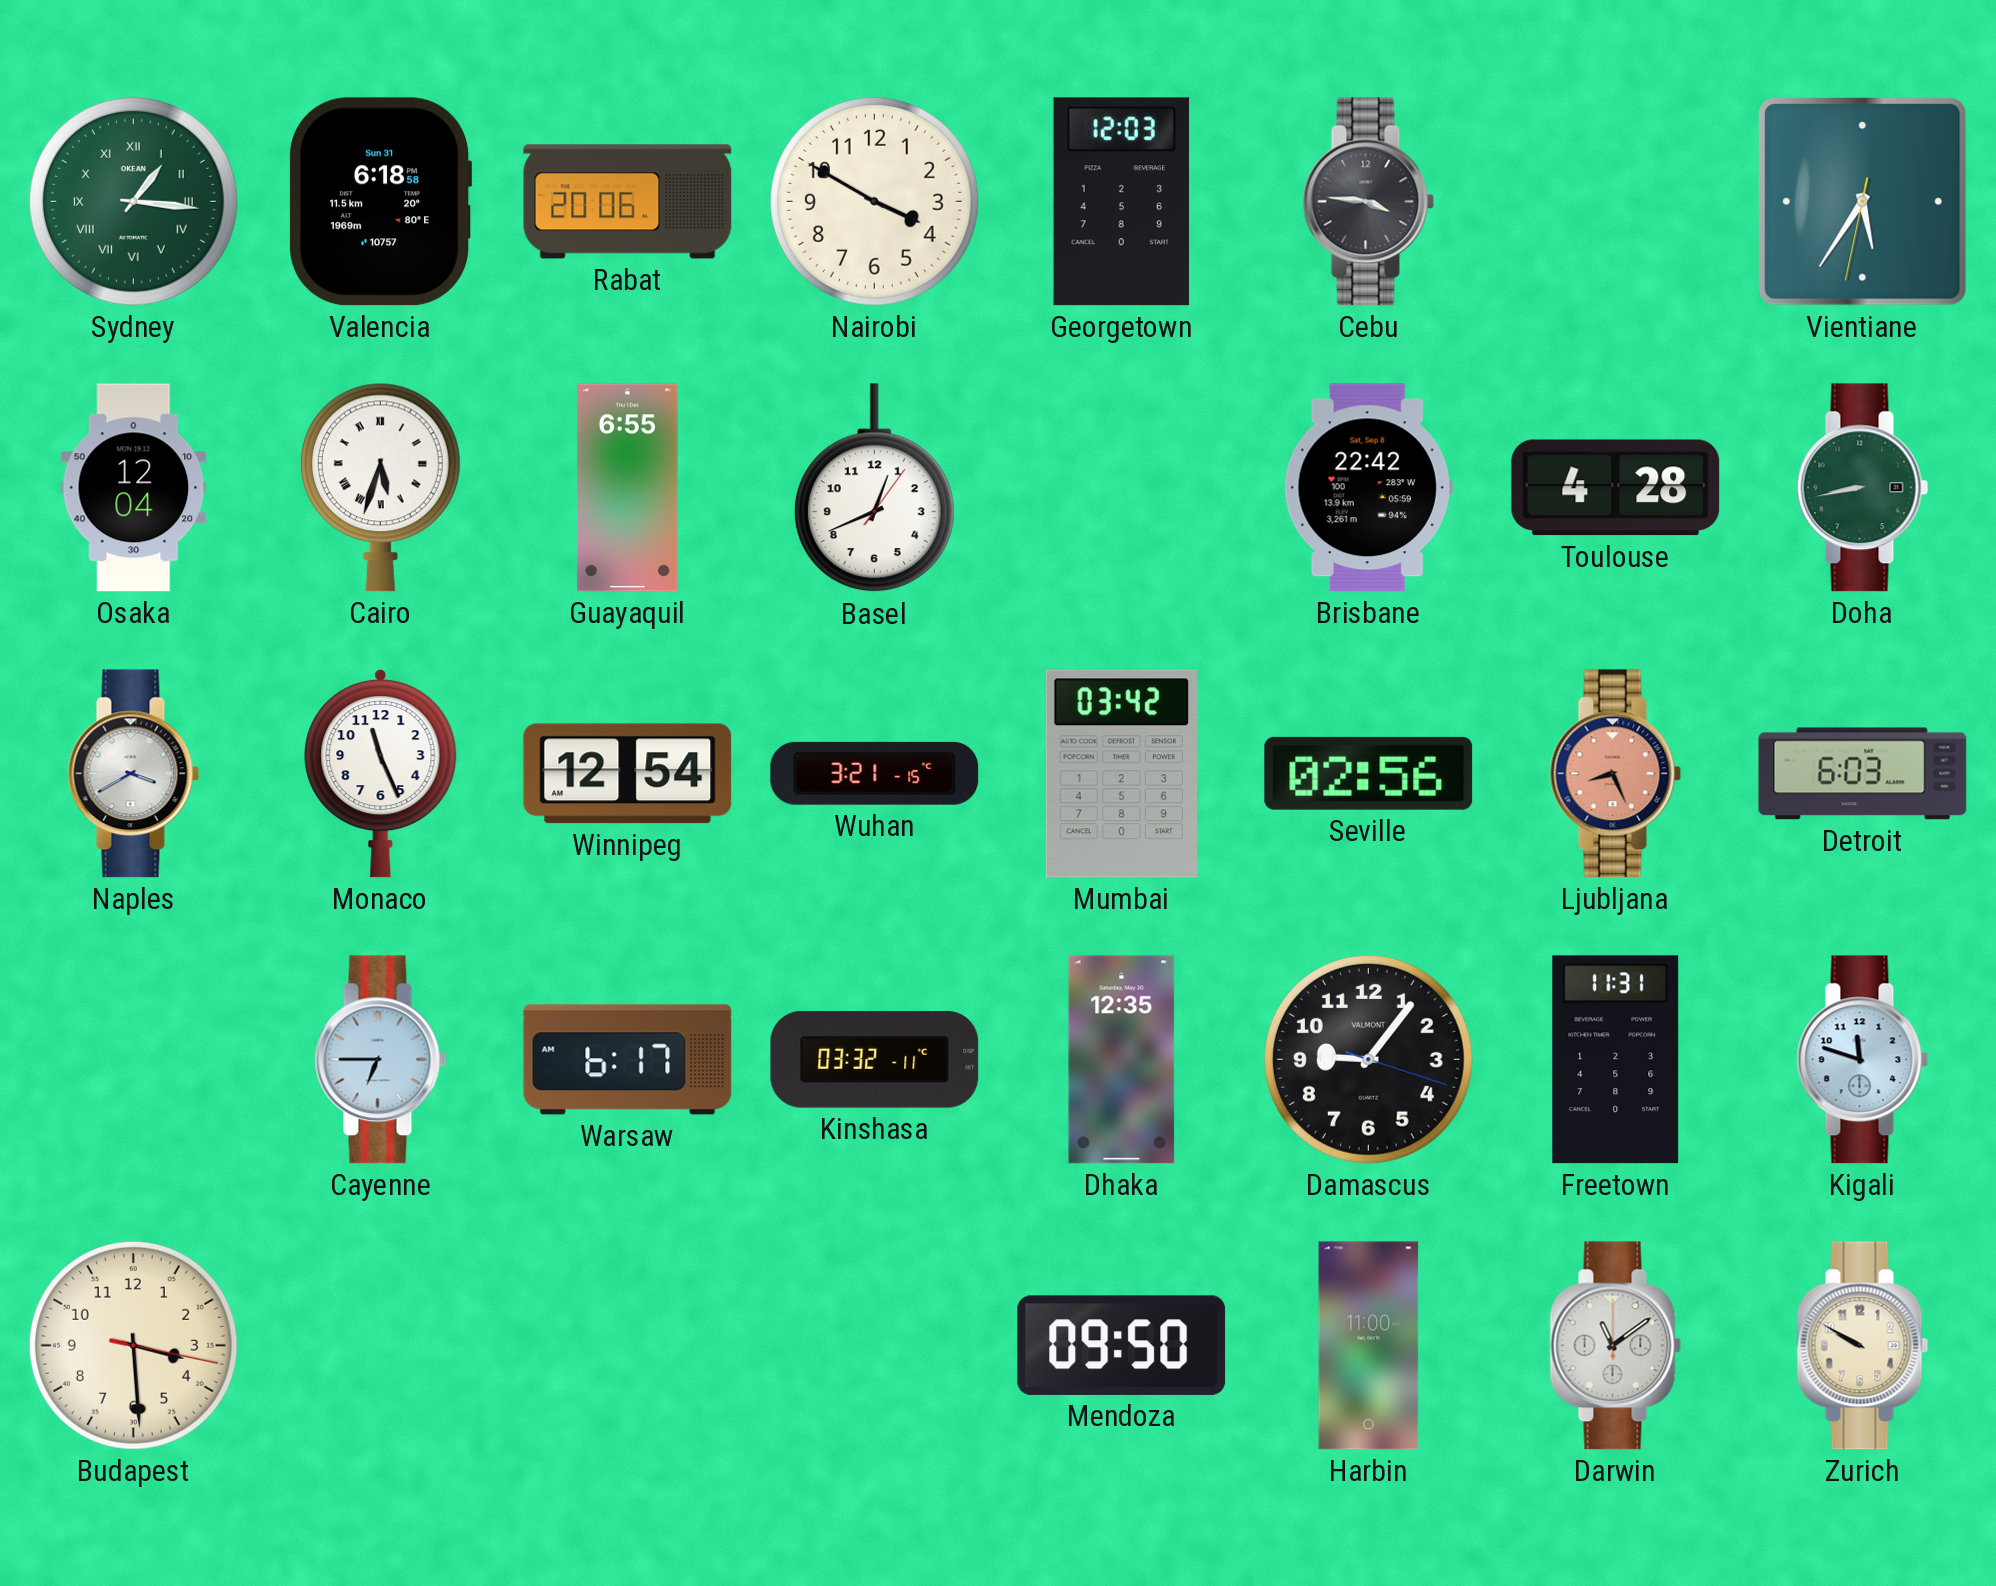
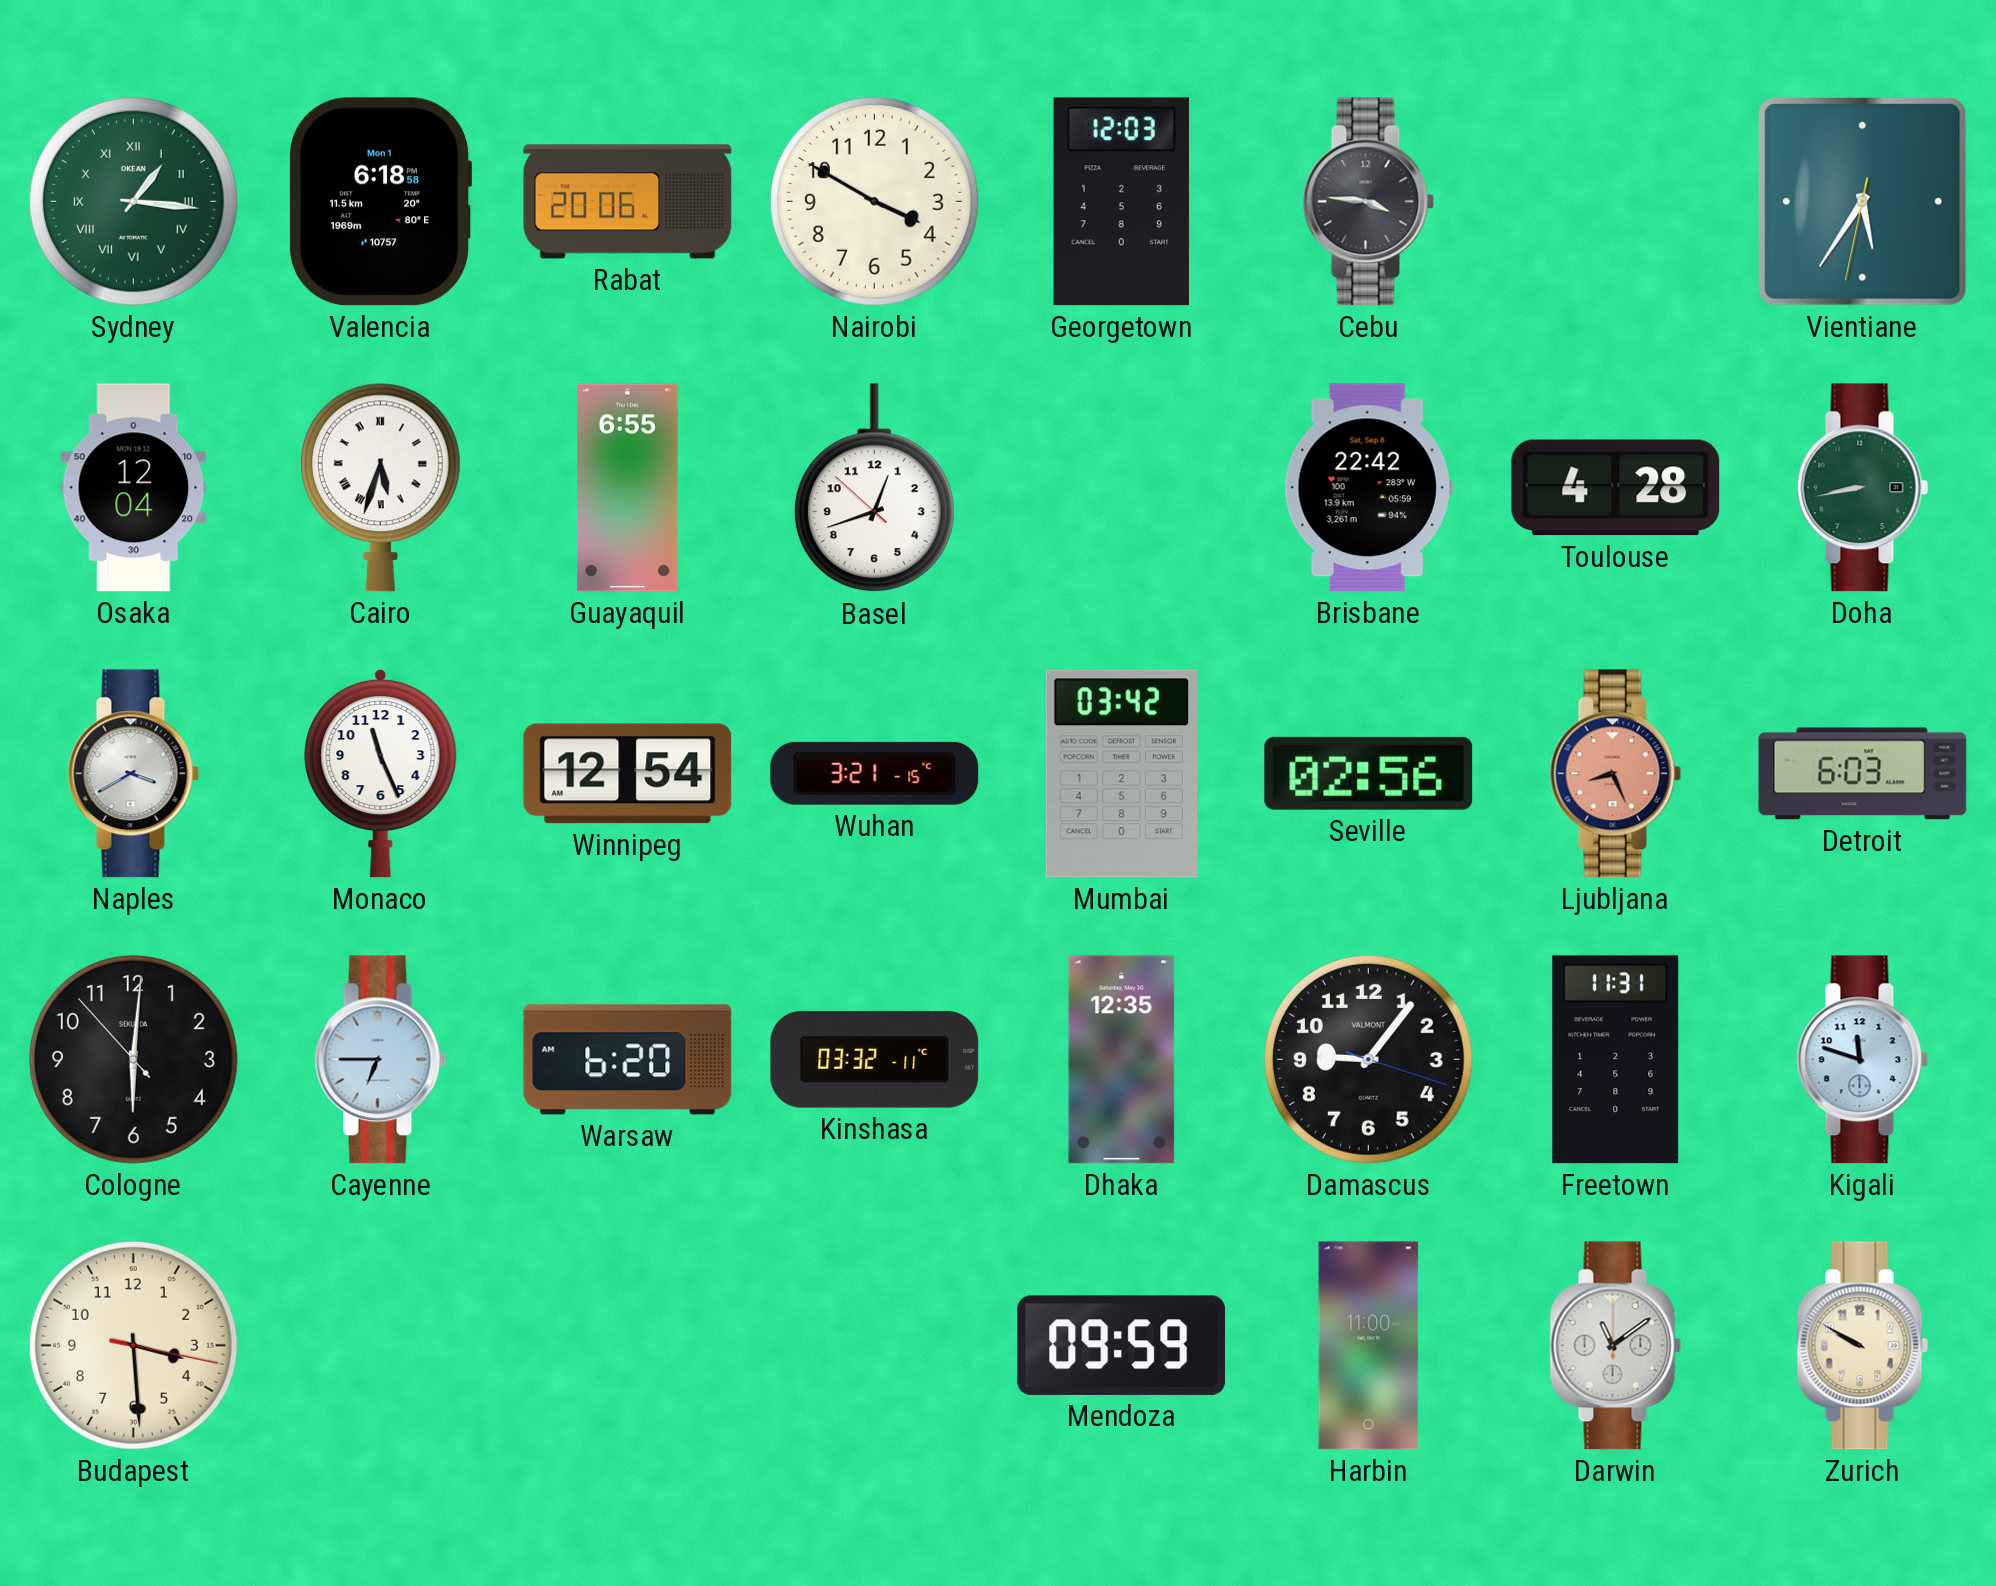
Valencia date: Sun 31 -> Mon 1
Basel: 12:41:06 -> 12:41:52
Cologne: none -> 6:00
Warsaw: 6:17 -> 6:20
Mendoza: 09:50 -> 09:59
